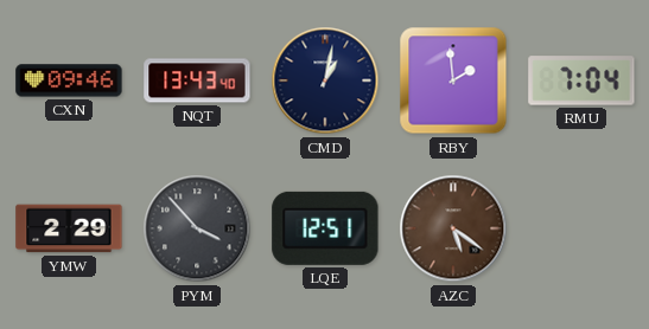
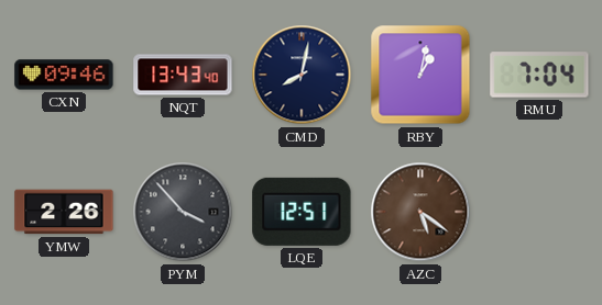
CMD: 1:02 -> 8:02
RBY: 1:59 -> 1:02
YMW: 2:29 -> 2:26
